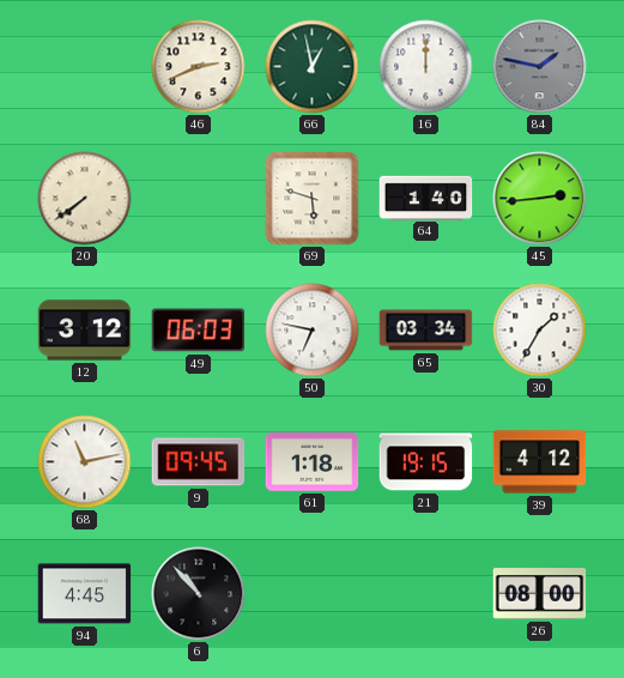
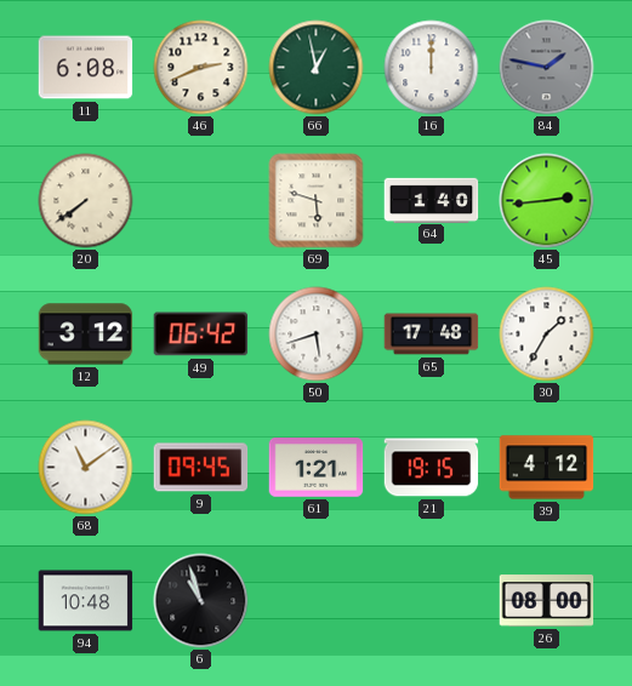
11: none -> 6:08
49: 06:03 -> 06:42
50: 6:47 -> 5:42
65: 03:34 -> 17:48
68: 11:13 -> 11:09
61: 1:18 -> 1:21
94: 4:45 -> 10:48
6: 10:53 -> 10:57
